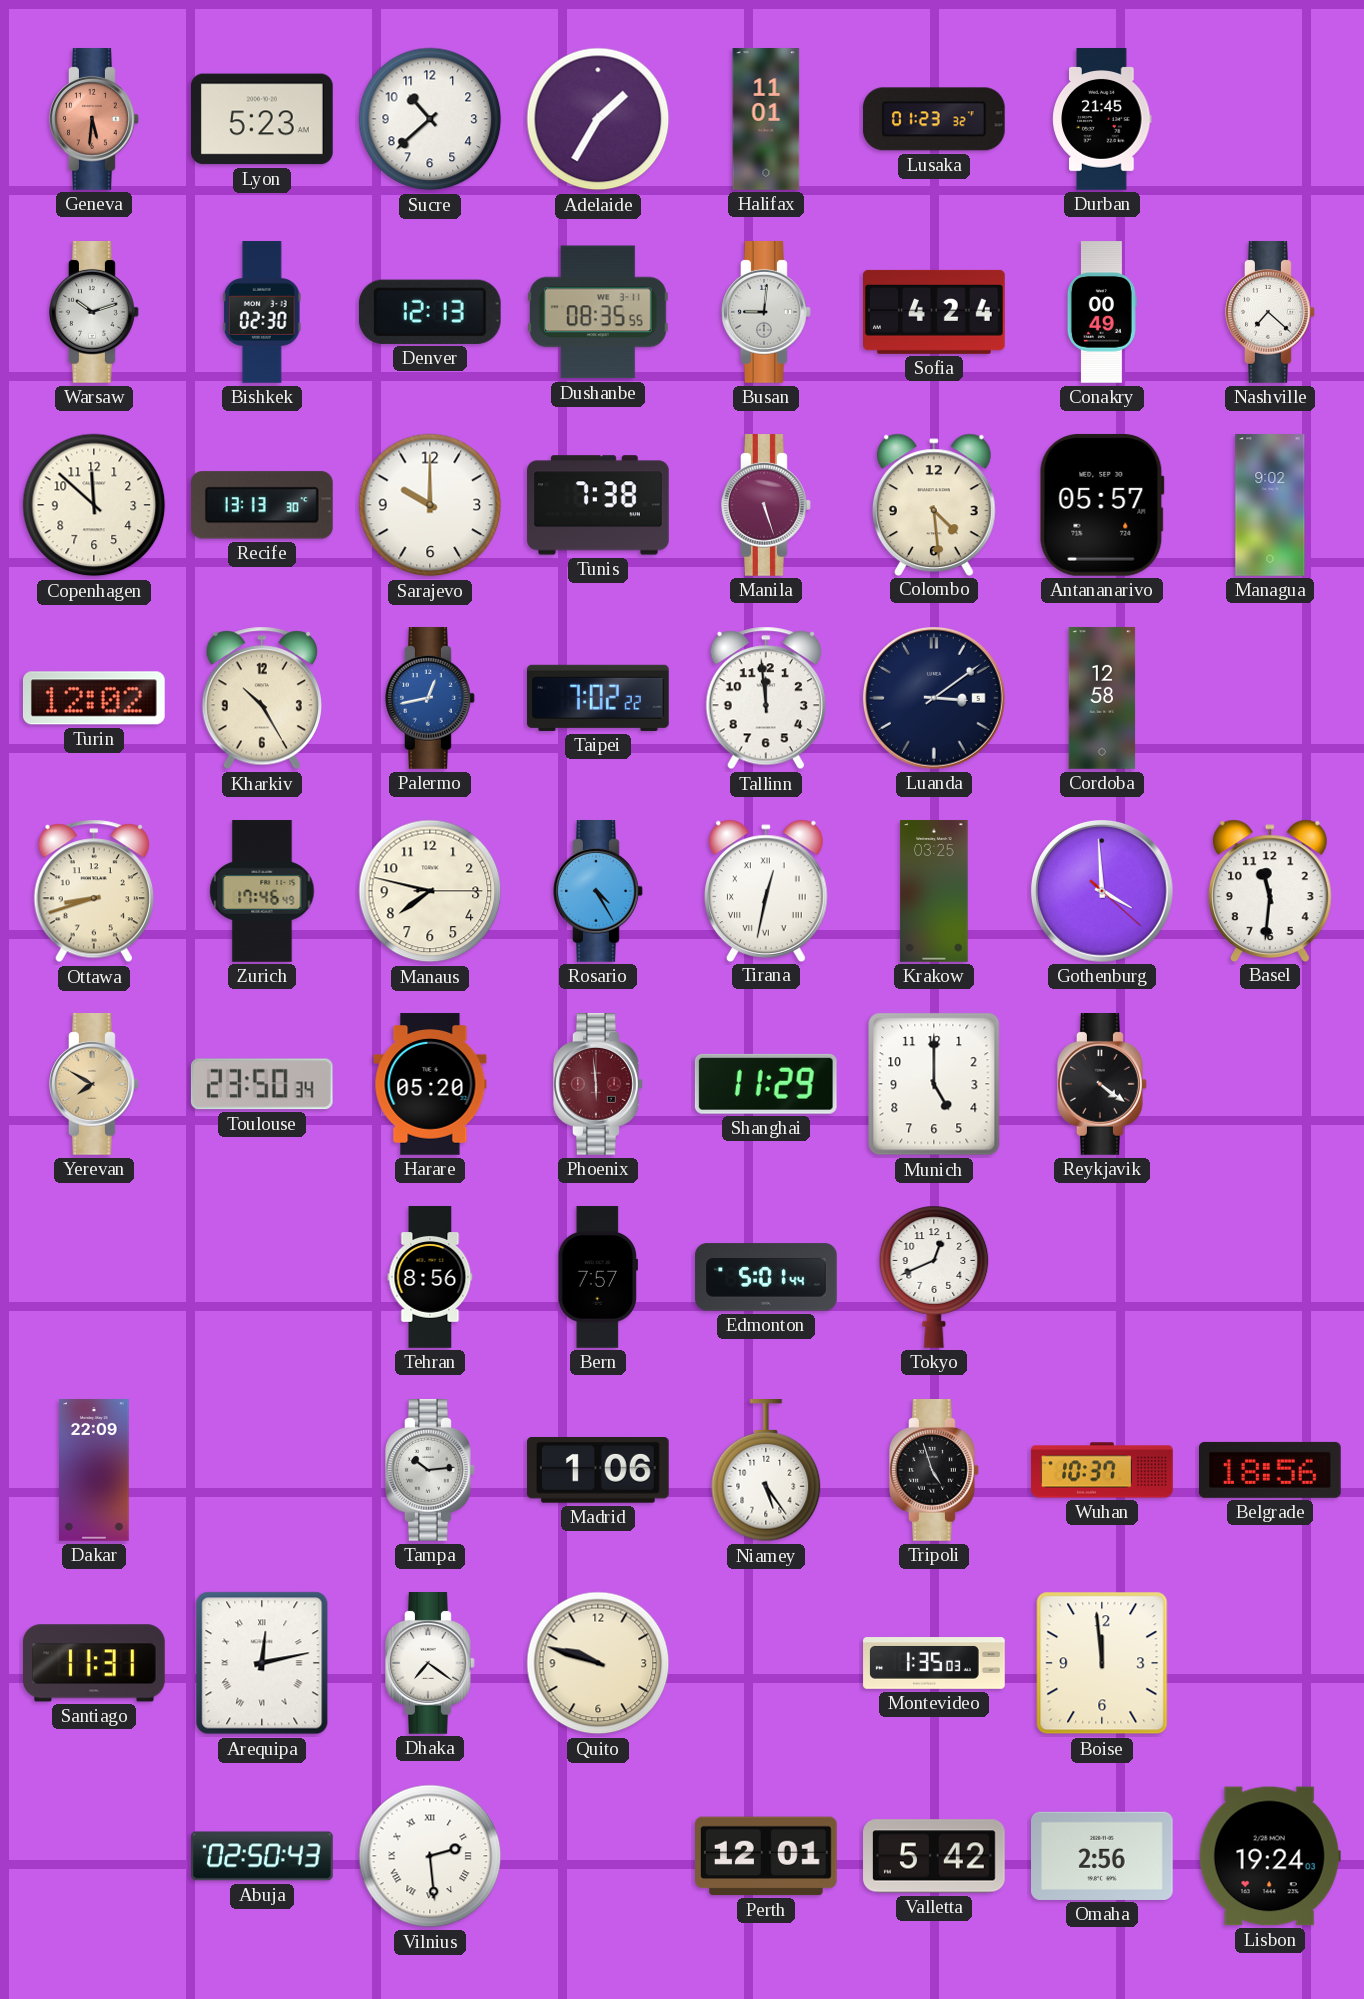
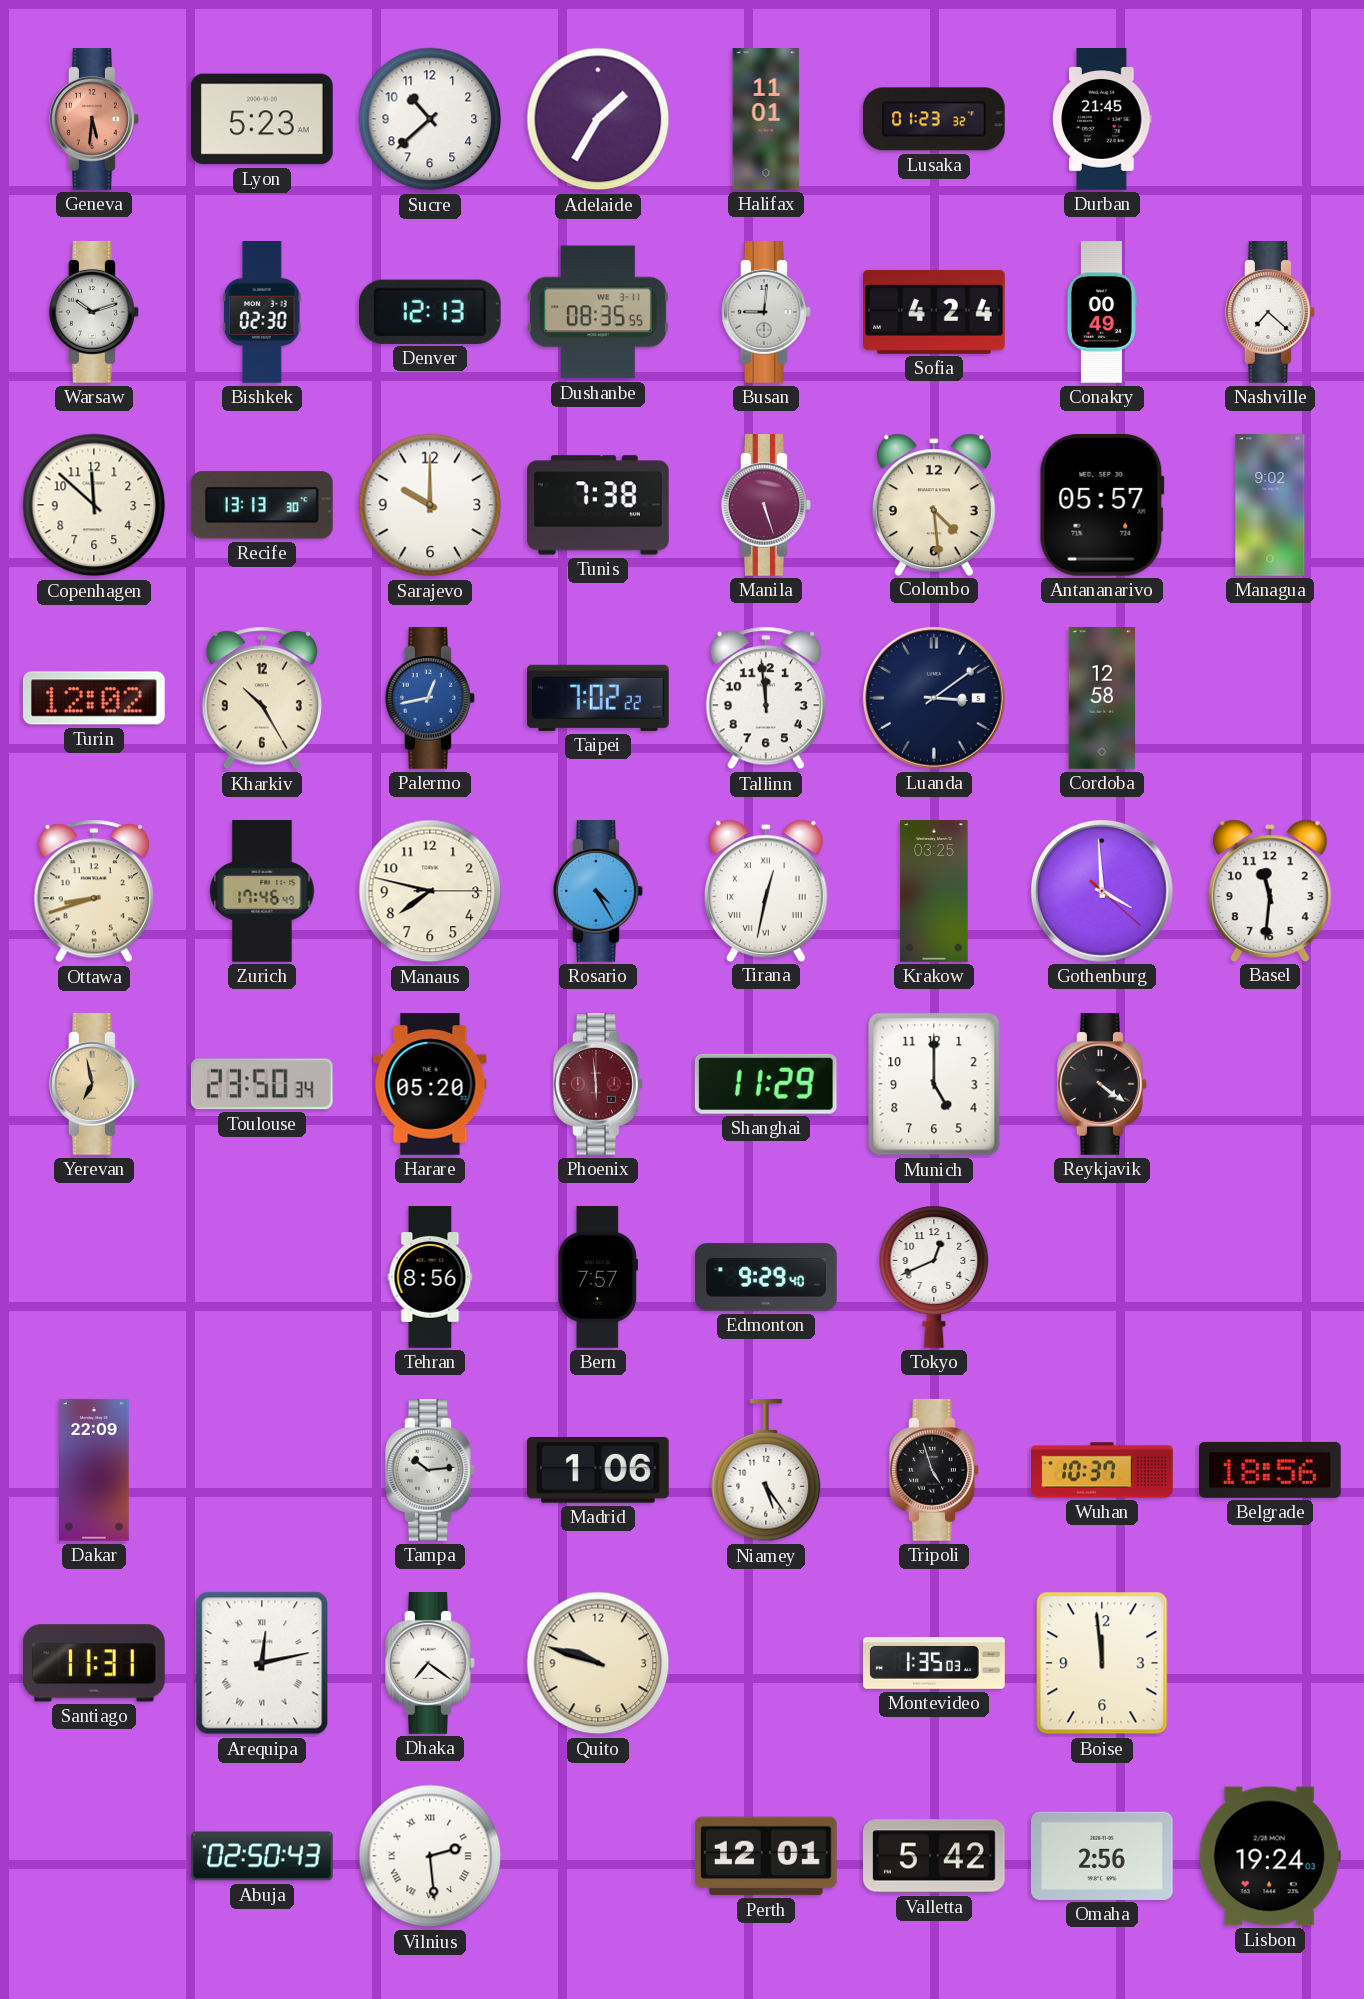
Yerevan: 7:50 -> 6:58
Edmonton: 5:01 -> 9:29
